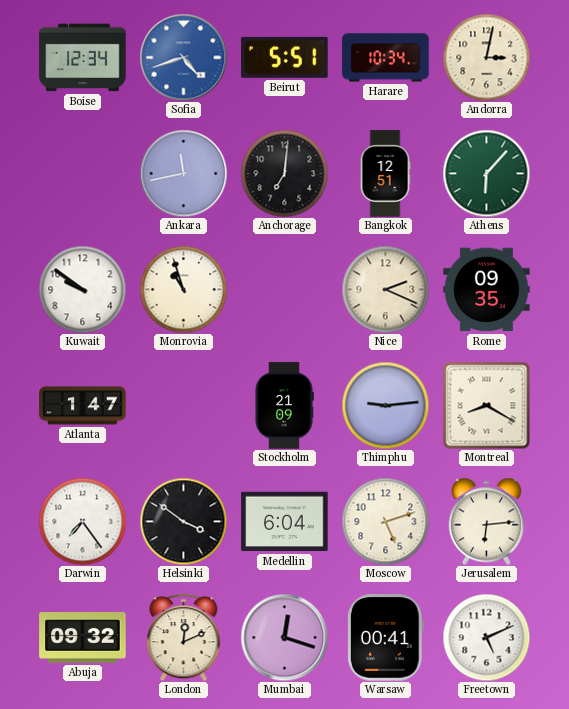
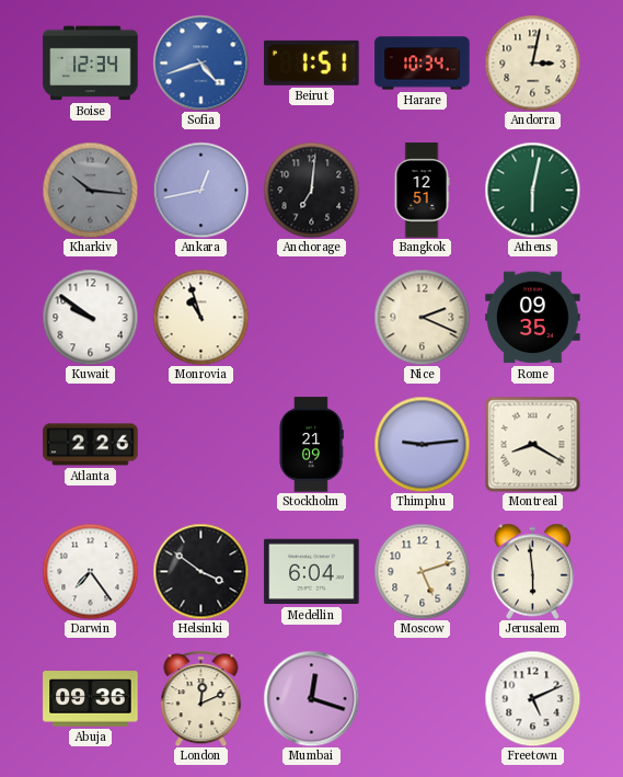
Beirut: 5:51 -> 1:51
Kharkiv: none -> 10:16
Ankara: 11:43 -> 12:43
Athens: 6:07 -> 6:02
Atlanta: 1:47 -> 2:26
Jerusalem: 6:14 -> 5:59
Abuja: 09:32 -> 09:36
Warsaw: 00:41 -> none
